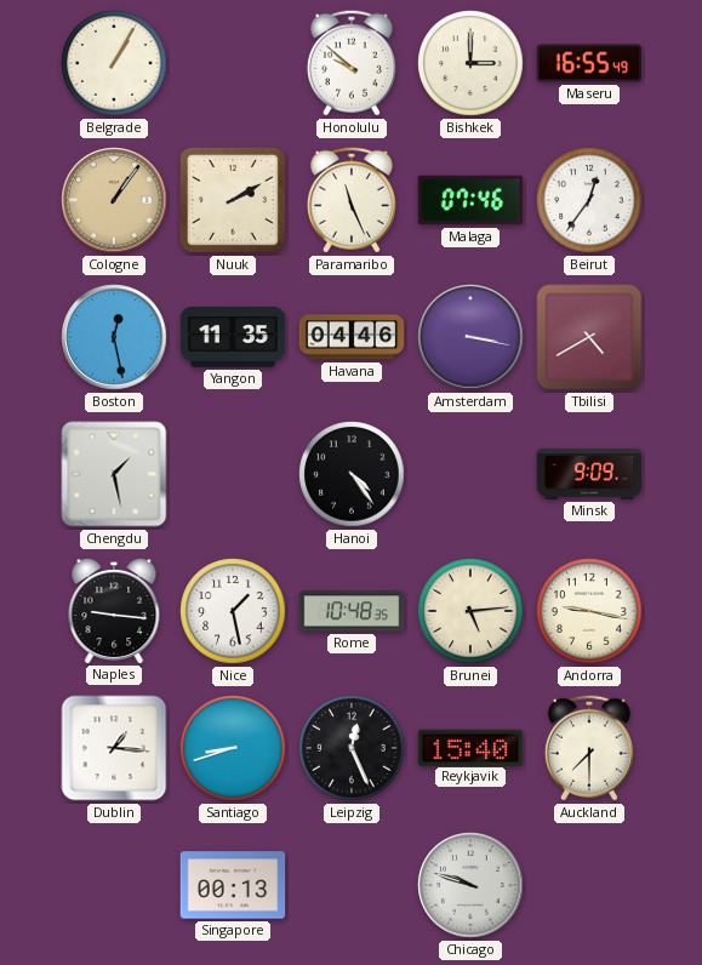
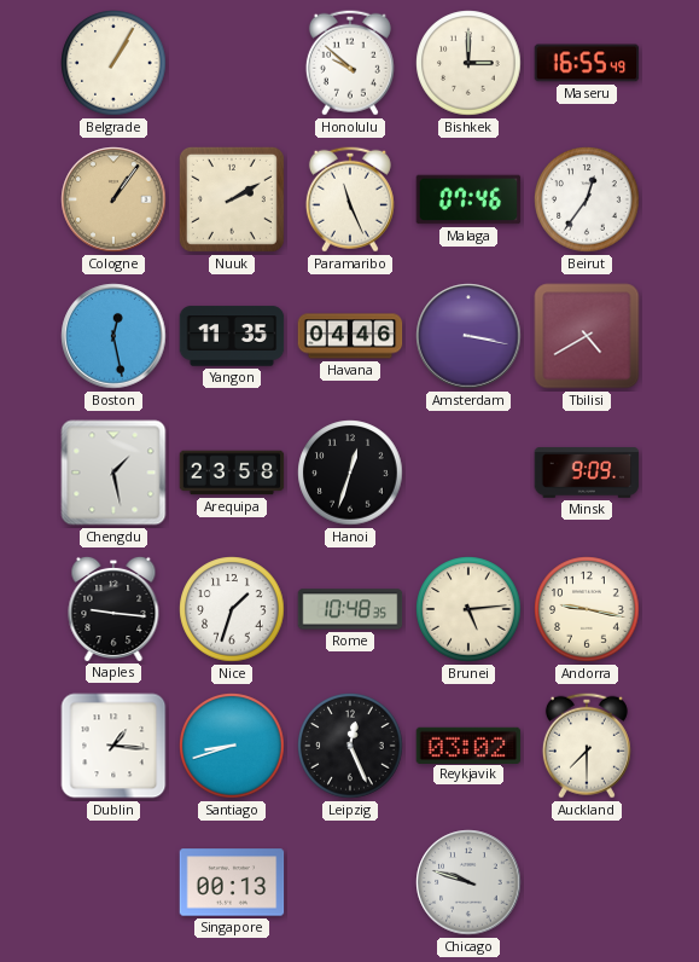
Arequipa: none -> 23:58
Hanoi: 4:24 -> 12:33
Nice: 1:28 -> 1:33
Reykjavik: 15:40 -> 03:02
